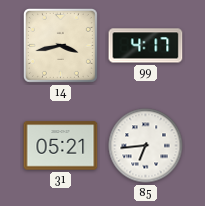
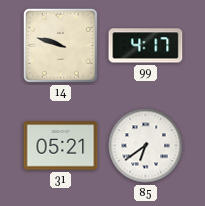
14: 3:43 -> 9:48
85: 6:44 -> 6:39
